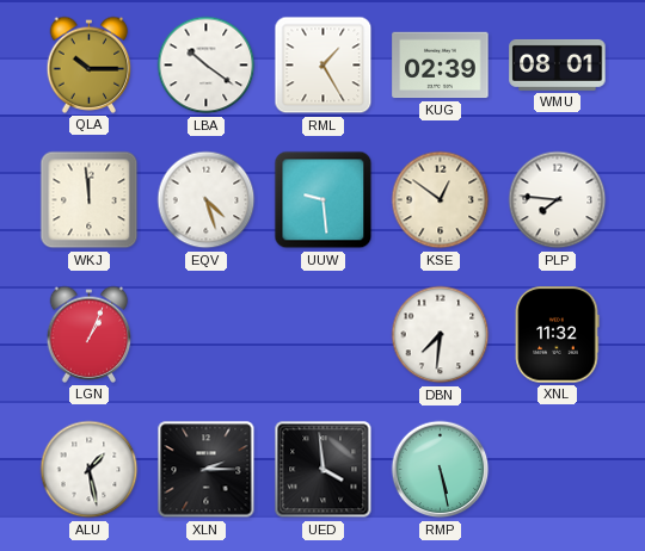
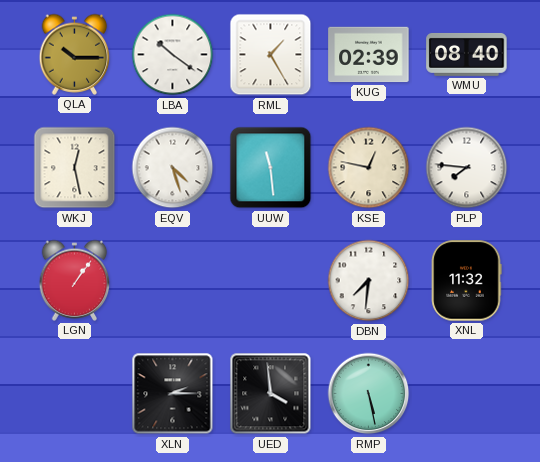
WMU: 08:01 -> 08:40
WKJ: 11:59 -> 12:28
UUW: 9:29 -> 11:29
KSE: 12:51 -> 12:47
LGN: 1:04 -> 1:06
ALU: 1:28 -> none
